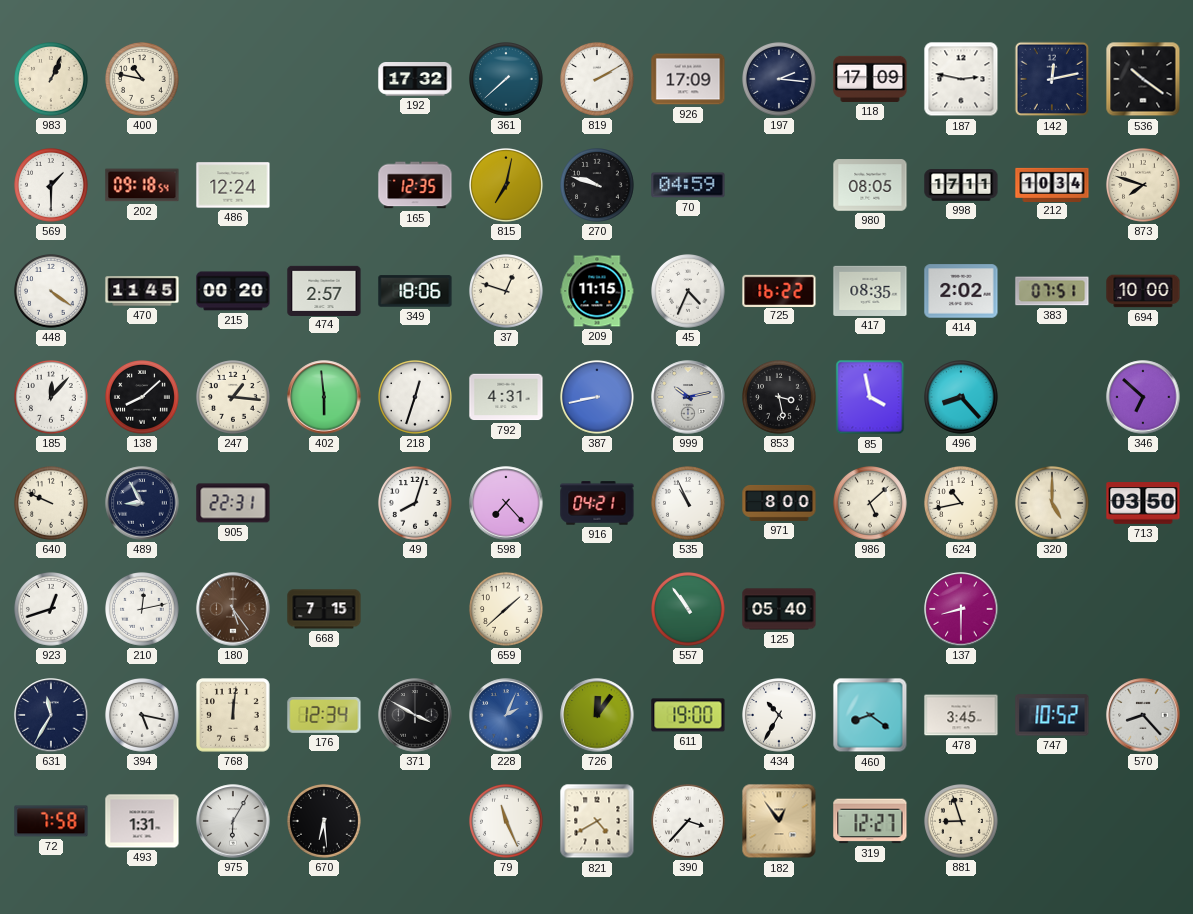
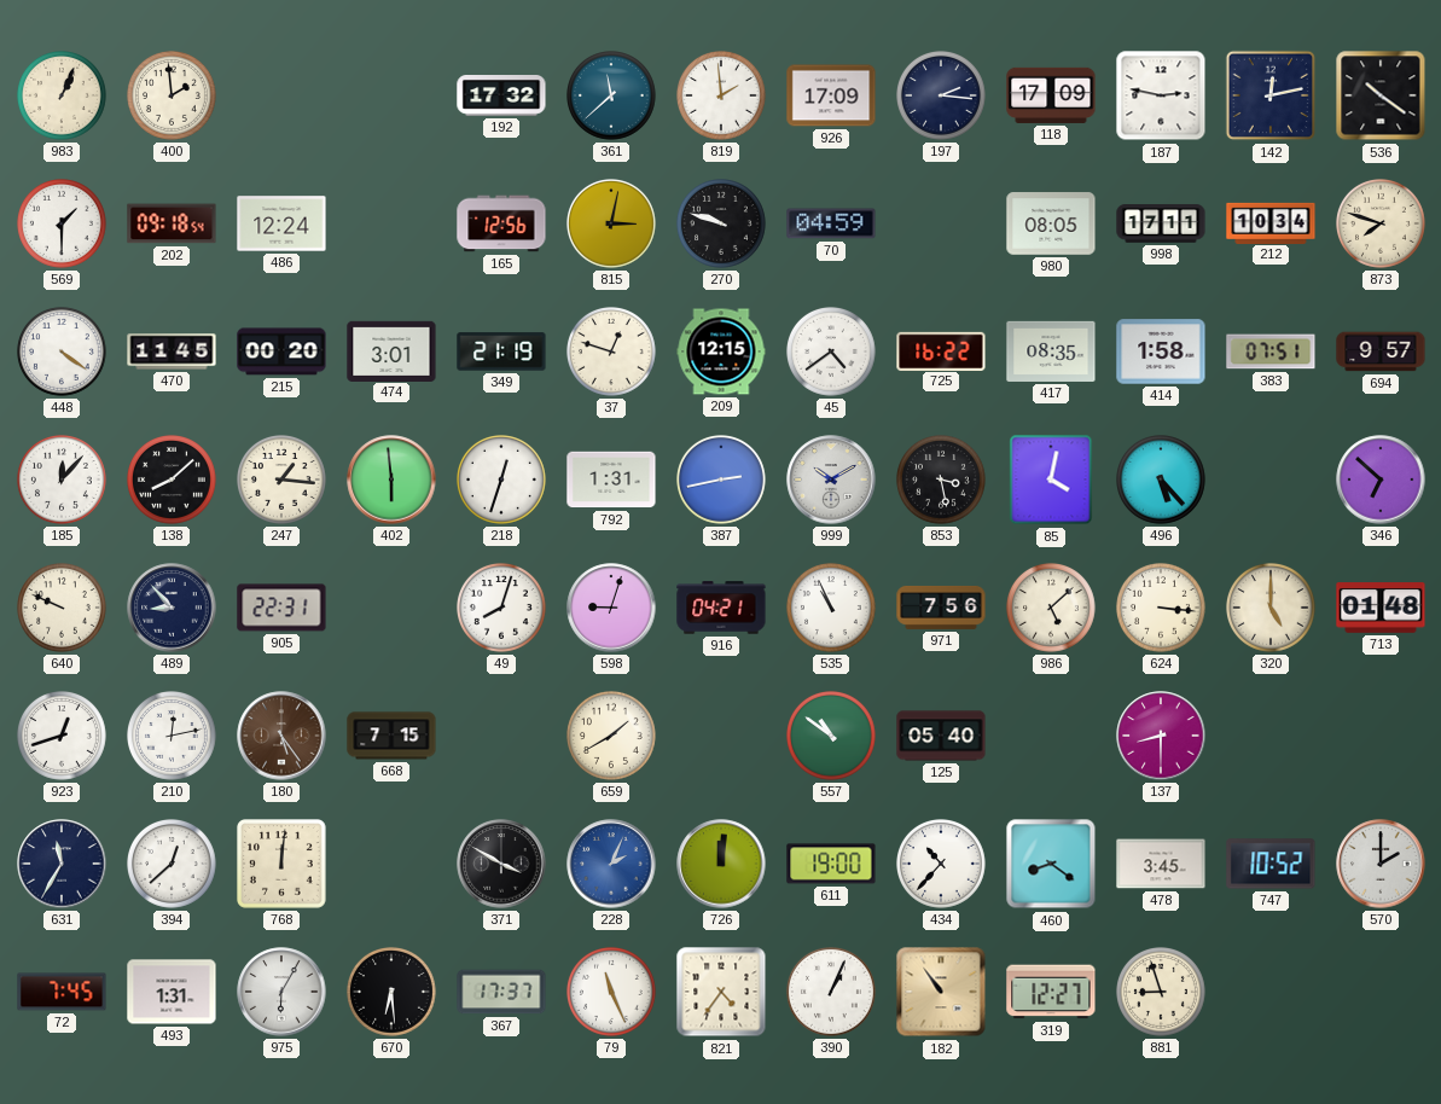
400: 10:47 -> 1:59
361: 7:38 -> 11:38
819: 2:10 -> 1:59
165: 12:35 -> 12:56
815: 7:02 -> 3:02
474: 2:57 -> 3:01
349: 18:06 -> 21:19
209: 11:15 -> 12:15
45: 4:34 -> 4:39
414: 2:02 -> 1:58
694: 10:00 -> 9:57
792: 4:31 -> 1:31
387: 8:43 -> 2:43
999: 10:13 -> 10:10
85: 3:58 -> 4:02
496: 8:23 -> 5:23
489: 8:55 -> 8:53
598: 7:23 -> 9:03
971: 8:00 -> 7:56
624: 10:43 -> 3:16
713: 03:50 -> 01:48
659: 1:38 -> 1:40
557: 10:54 -> 10:51
394: 5:17 -> 12:38
176: 12:34 -> none
726: 12:06 -> 12:01
434: 10:35 -> 10:37
570: 8:23 -> 2:00
72: 7:58 -> 7:45
367: none -> 17:37
821: 4:40 -> 4:36
390: 3:37 -> 1:04
182: 12:54 -> 10:54
